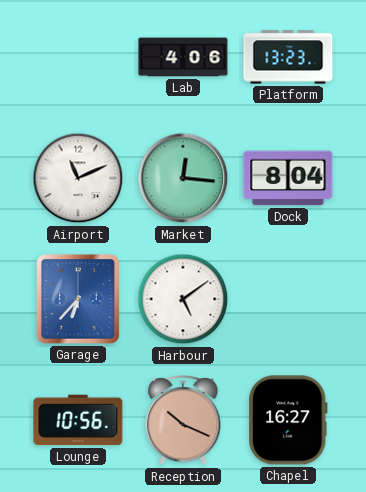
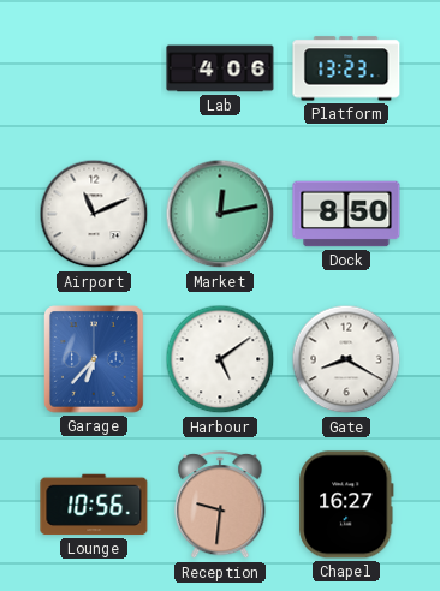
Market: 12:16 -> 12:13
Dock: 8:04 -> 8:50
Gate: none -> 8:20
Reception: 10:19 -> 9:31
